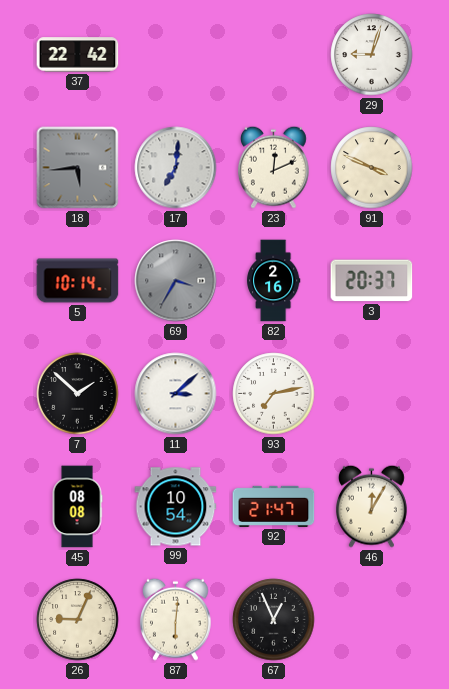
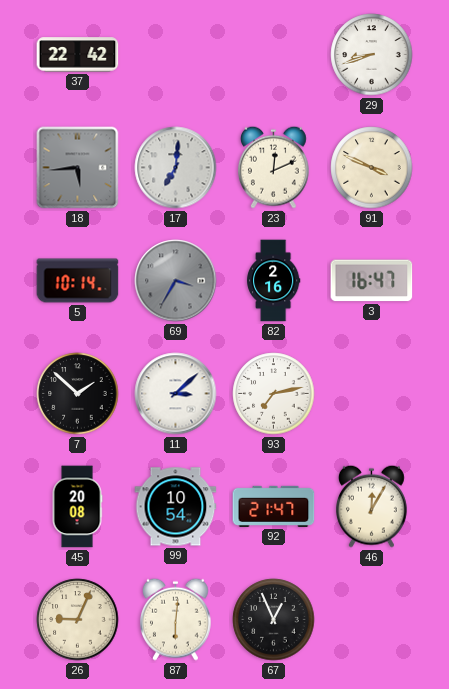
29: 9:03 -> 8:42
3: 20:37 -> 16:47
45: 08:08 -> 20:08
